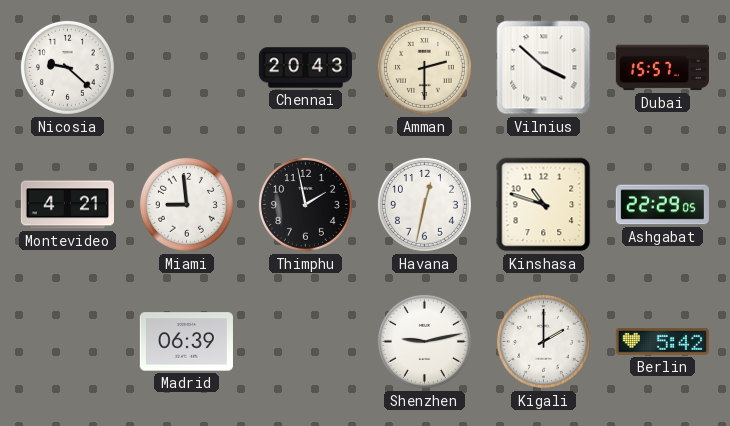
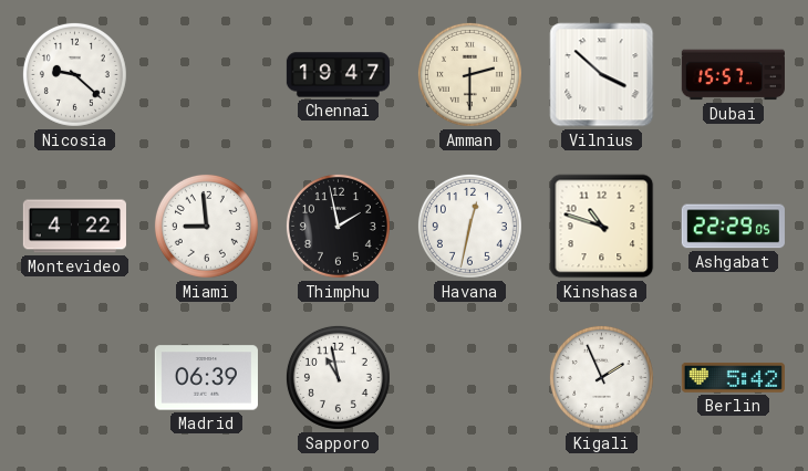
Chennai: 20:43 -> 19:47
Montevideo: 4:21 -> 4:22
Sapporo: none -> 10:58
Shenzhen: 9:13 -> none
Kigali: 2:00 -> 1:56
